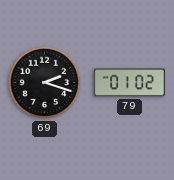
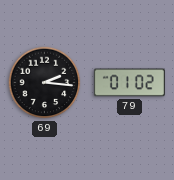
69: 2:18 -> 2:16
